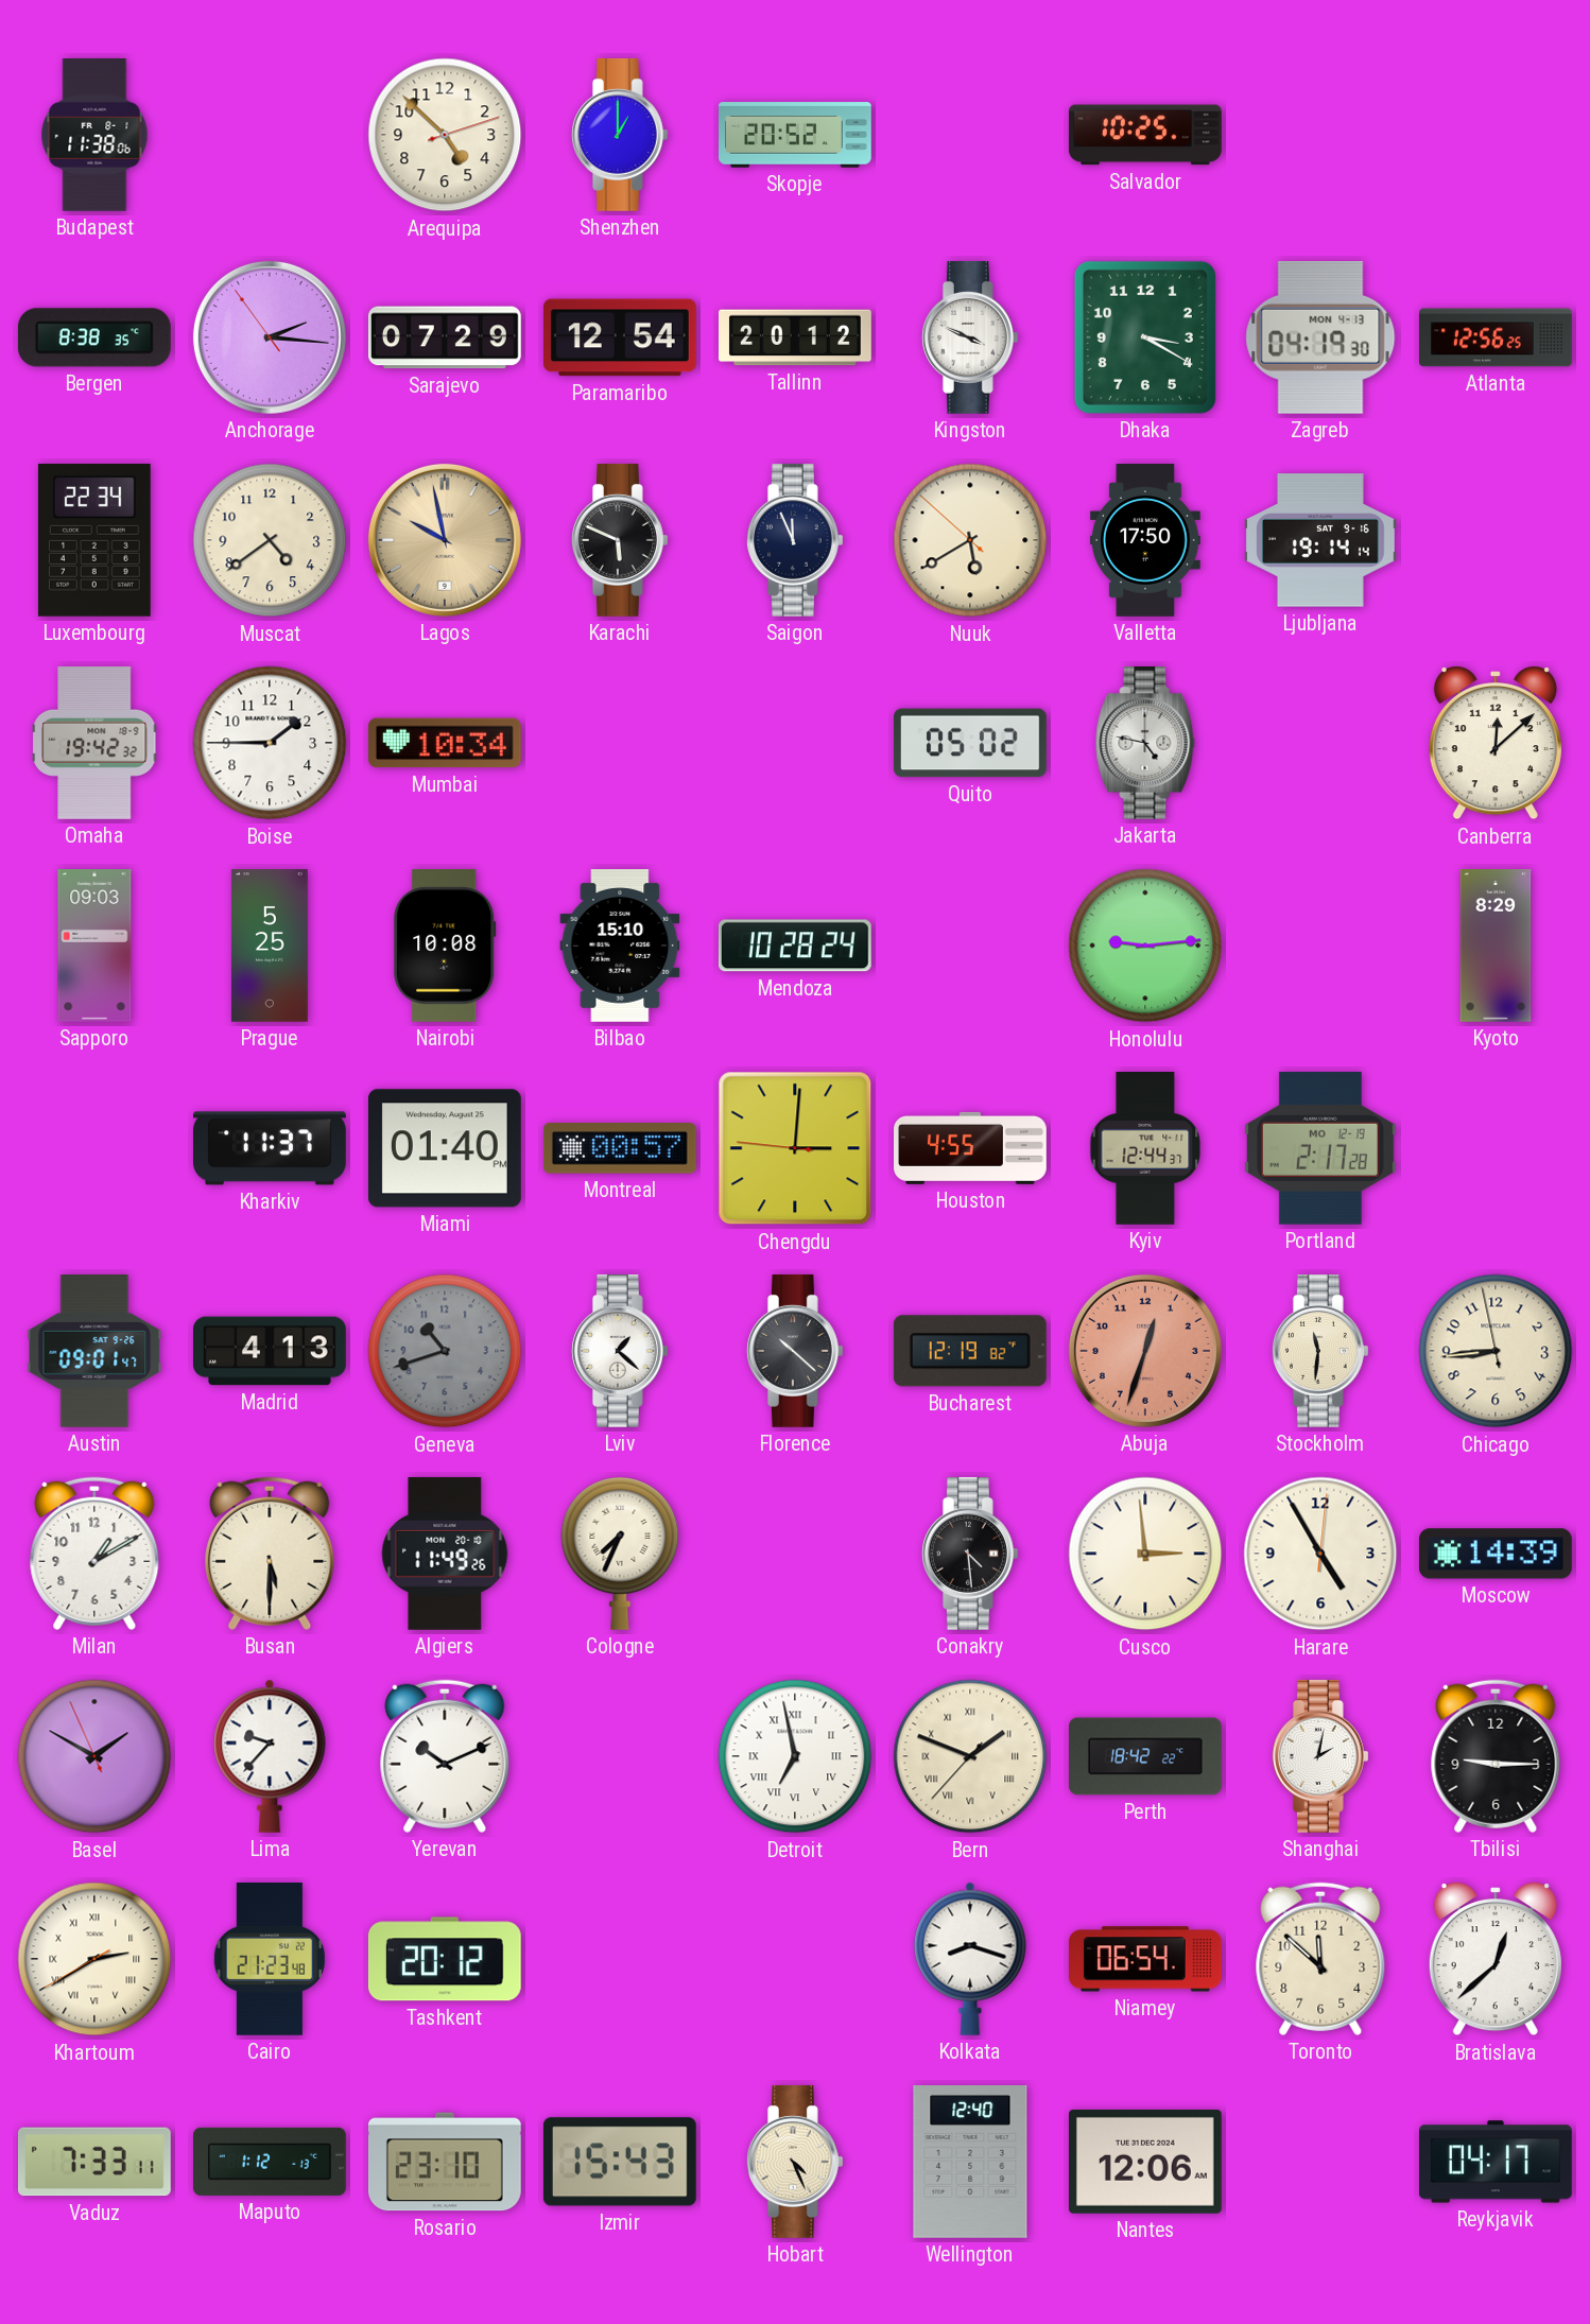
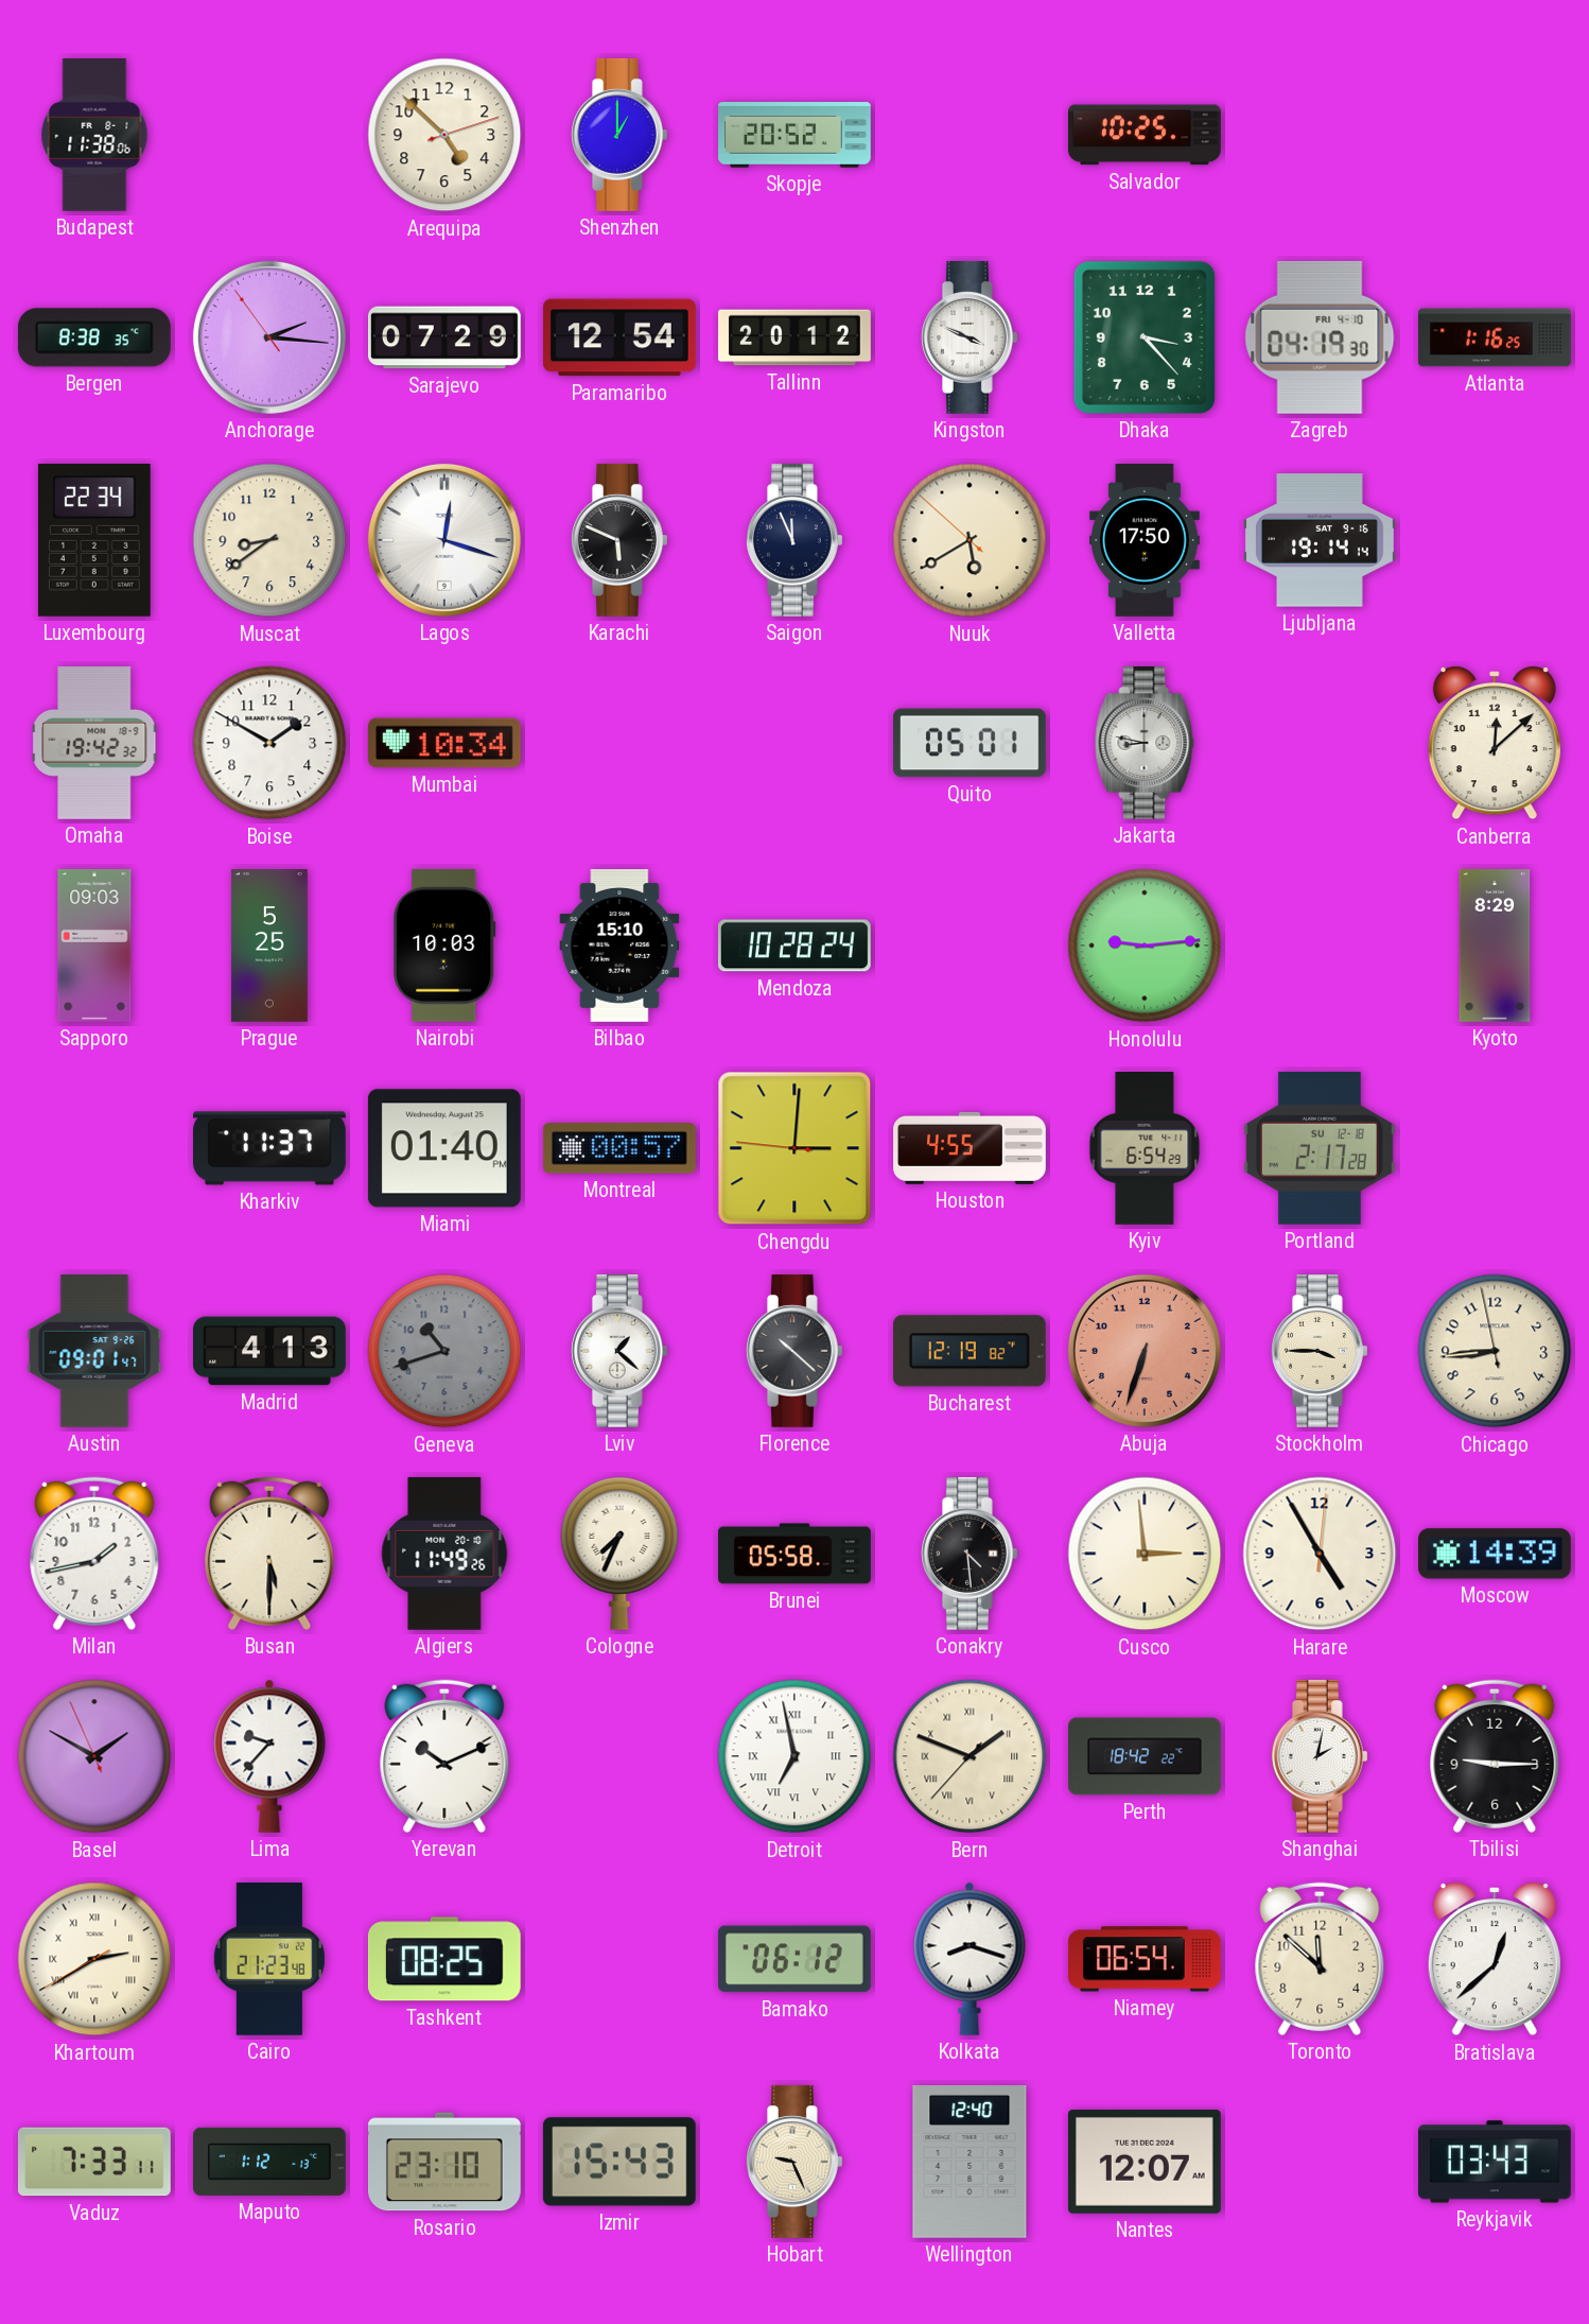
Dhaka: 3:20 -> 3:23
Zagreb date: MON 4-13 -> FRI 4-10
Atlanta: 12:56 -> 1:16
Muscat: 4:39 -> 8:39
Lagos: 9:58 -> 12:18
Lagos dial: champagne -> white
Boise: 1:45 -> 1:50
Quito: 05:02 -> 05:01
Jakarta: 4:47 -> 8:47
Nairobi: 10:08 -> 10:03
Kyiv: 12:44 -> 6:54
Portland date: MO 12-19 -> SU 12-18
Abuja: 12:33 -> 6:33
Stockholm: 11:31 -> 3:45
Milan: 1:10 -> 1:43
Brunei: none -> 05:58
Tashkent: 20:12 -> 08:25
Bamako: none -> 06:12
Hobart: 4:26 -> 9:26
Nantes: 12:06 -> 12:07
Reykjavik: 04:17 -> 03:43
